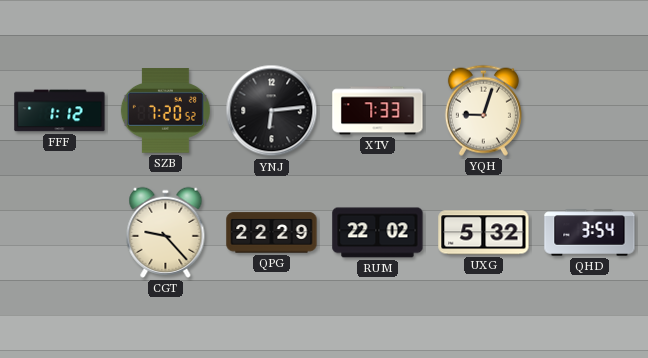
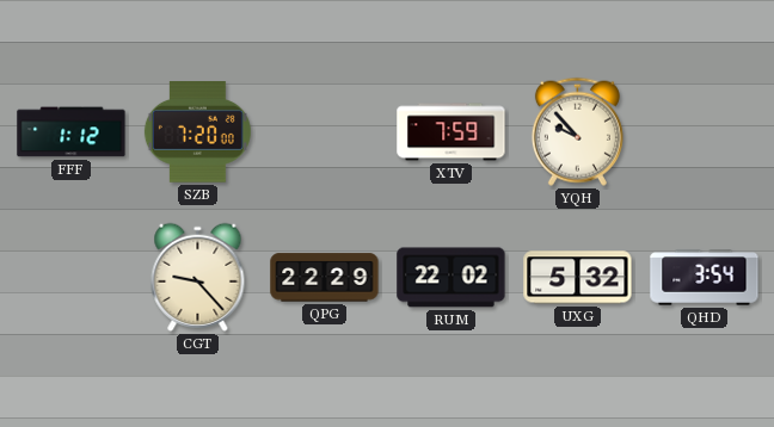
SZB: 7:20:52 -> 7:20:00
YNJ: 6:14 -> none
XTV: 7:33 -> 7:59
YQH: 9:03 -> 9:53
